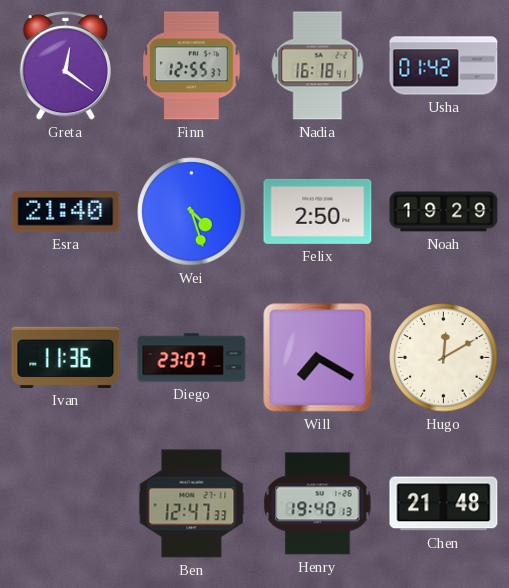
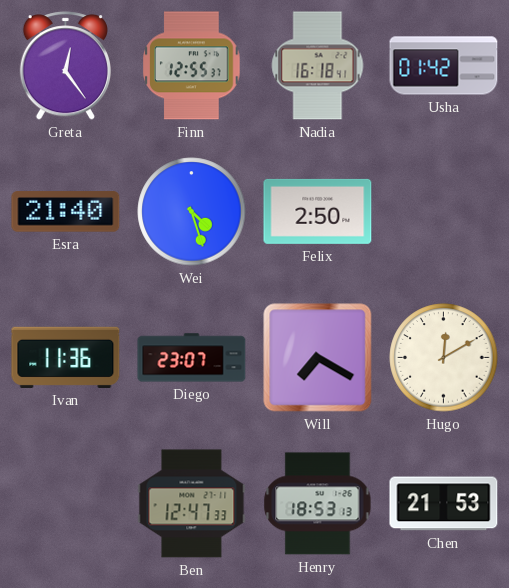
Greta: 12:21 -> 12:24
Noah: 19:29 -> none
Henry: 19:40 -> 18:53
Chen: 21:48 -> 21:53
